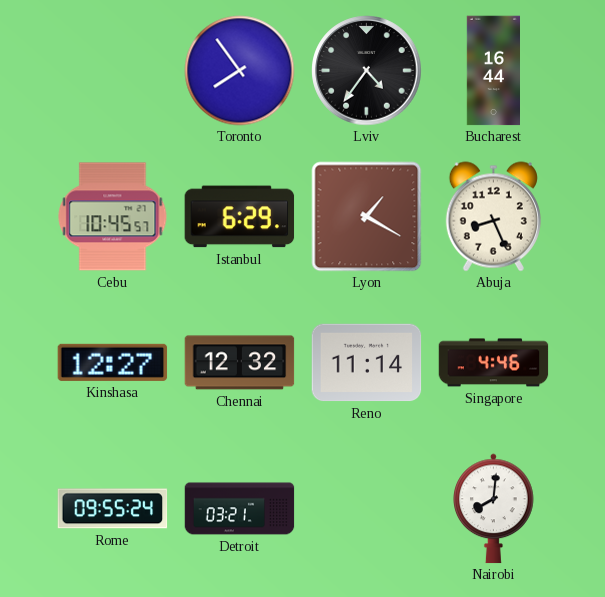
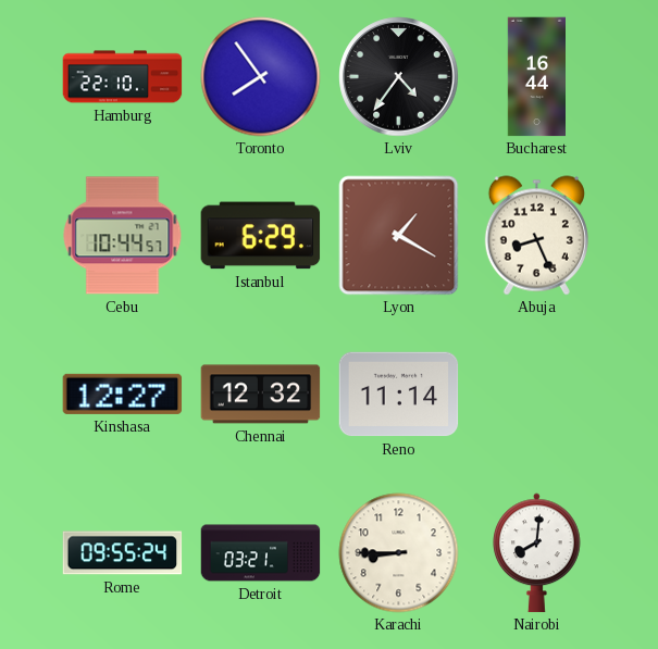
Hamburg: none -> 22:10
Cebu: 10:45 -> 10:44
Singapore: 4:46 -> none
Karachi: none -> 8:45
